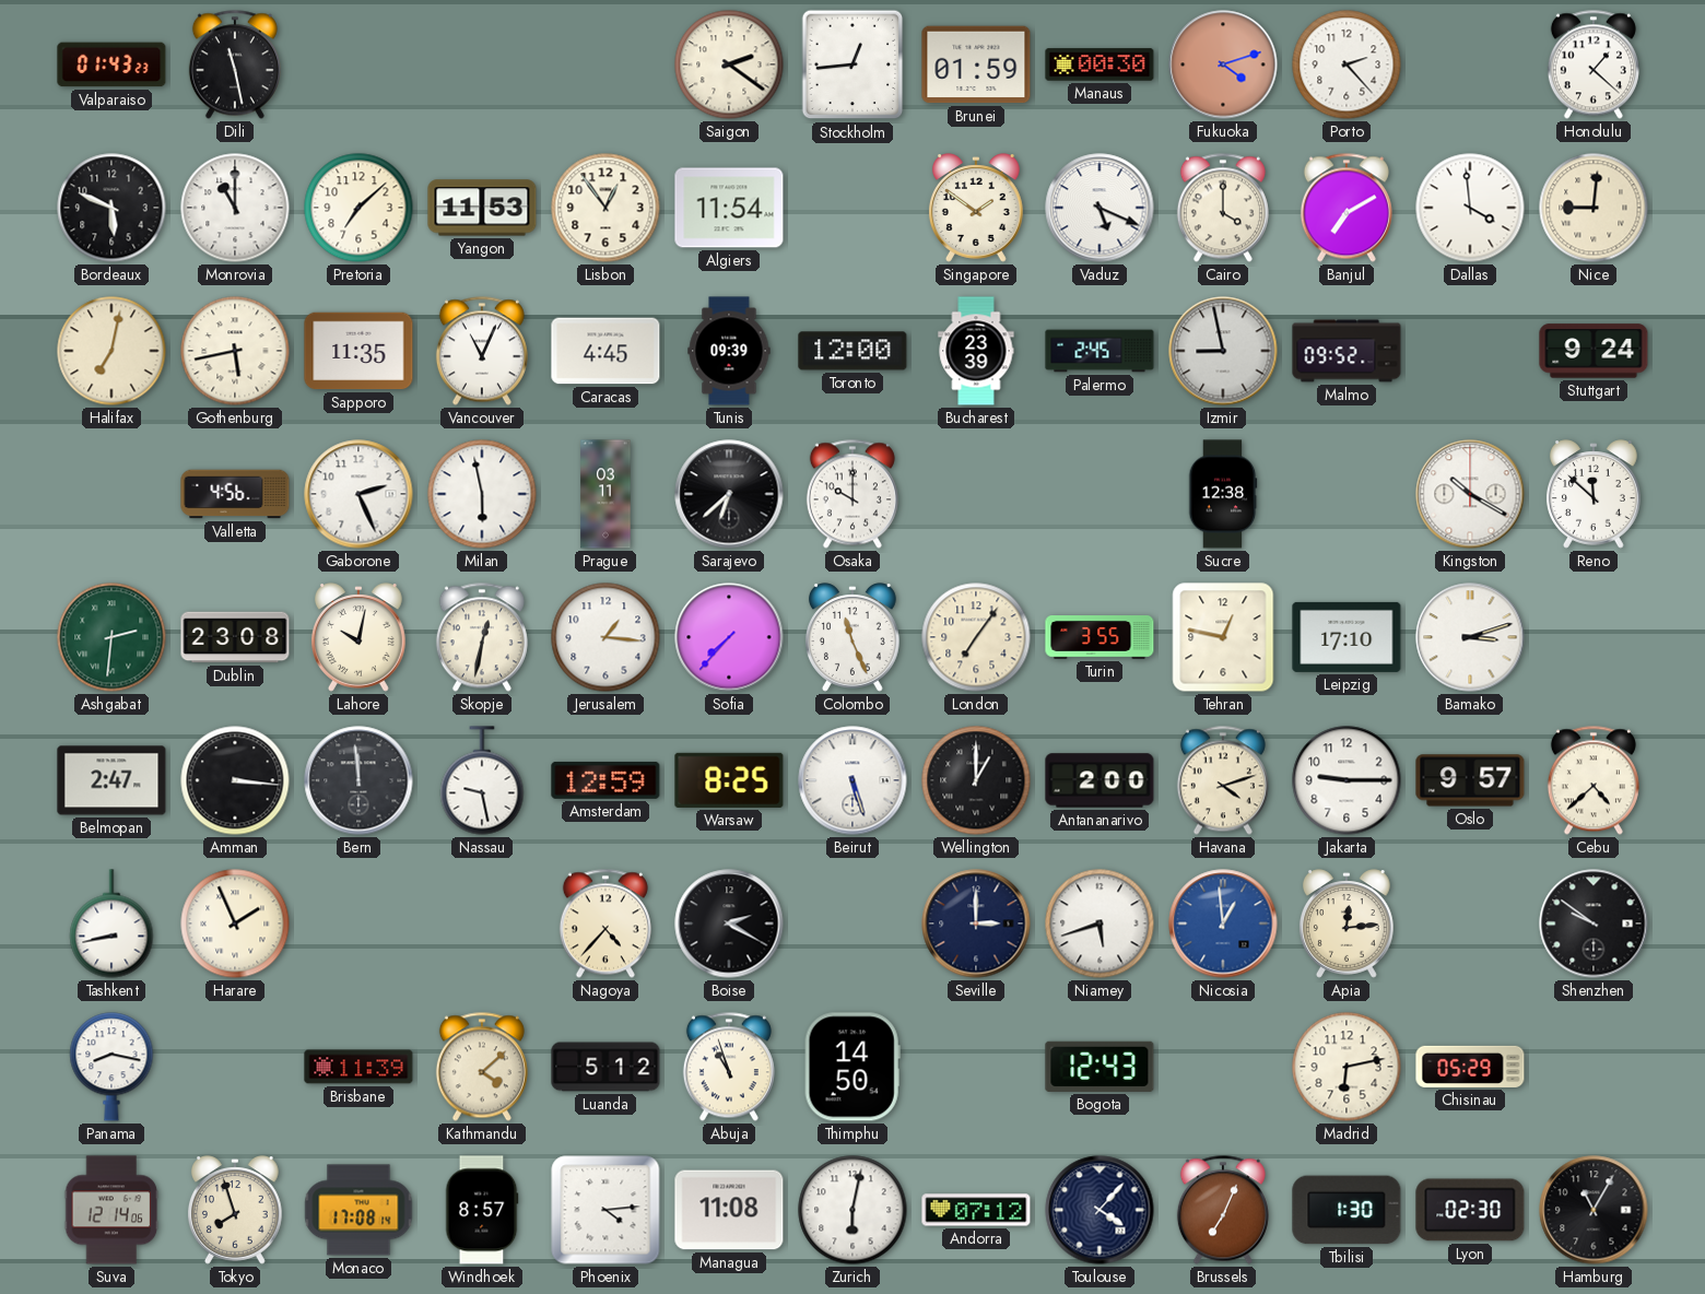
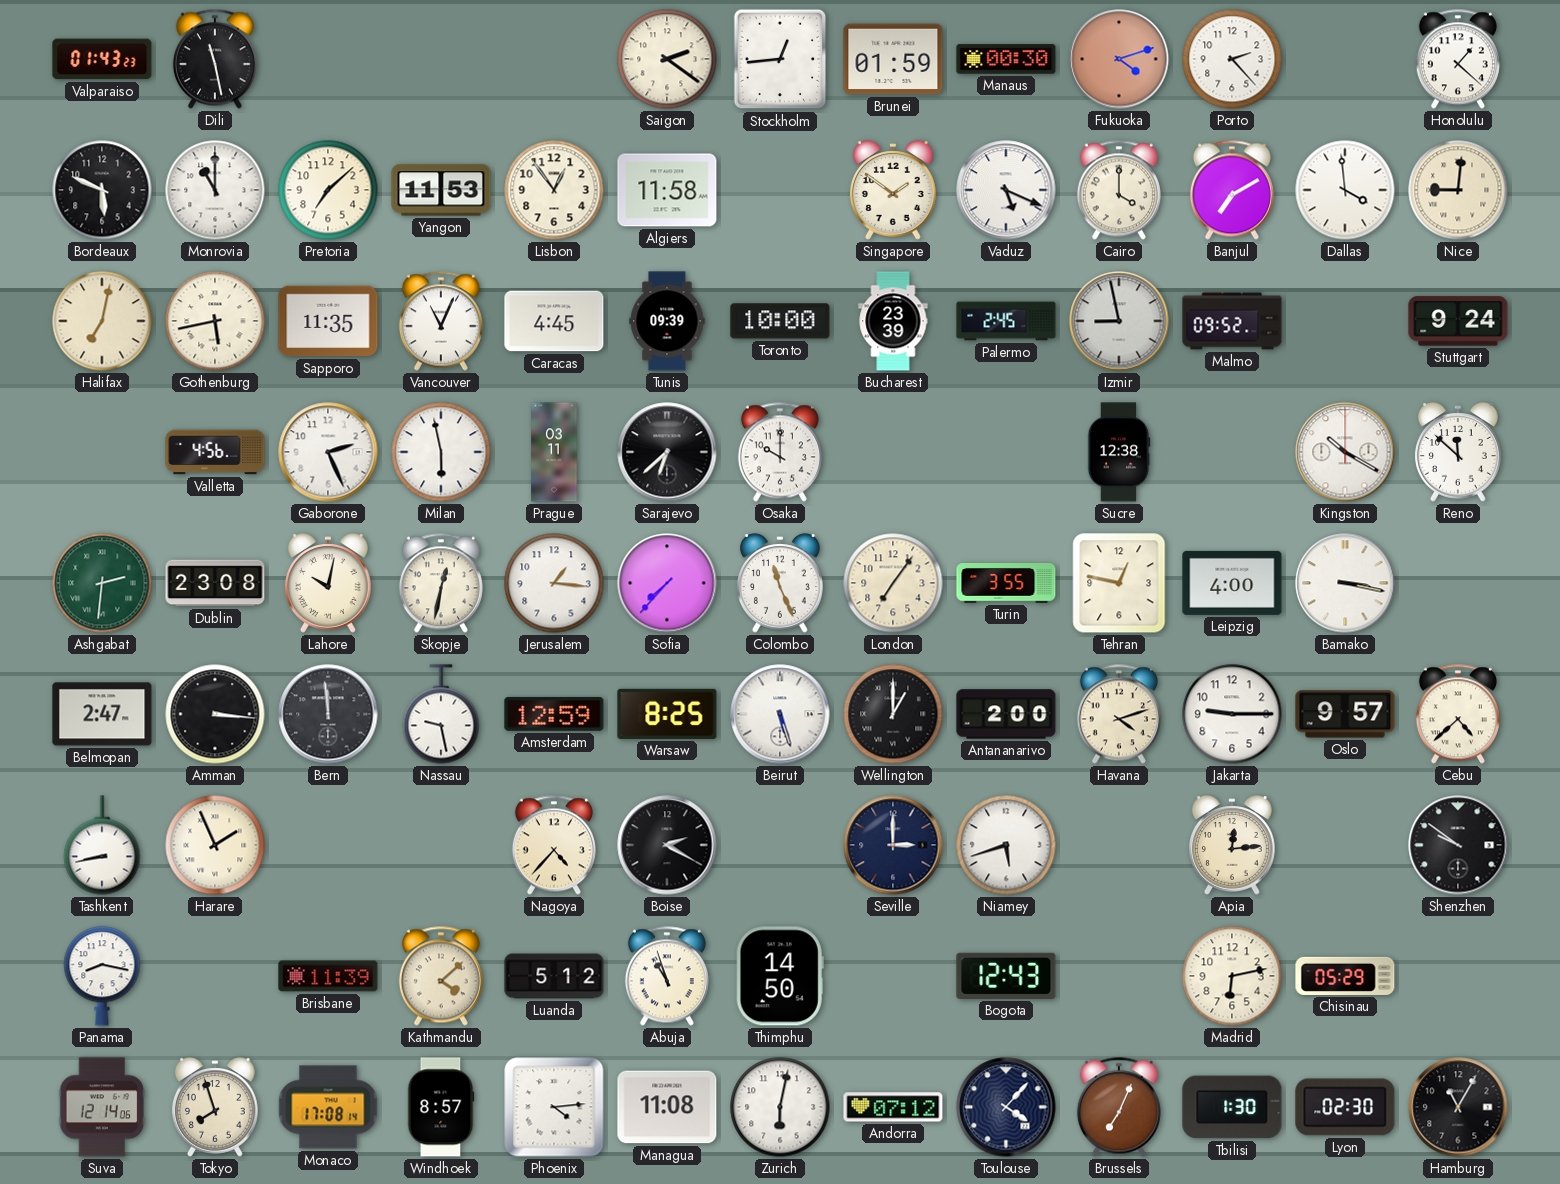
Algiers: 11:54 -> 11:58
Toronto: 12:00 -> 10:00
Leipzig: 17:10 -> 4:00
Bamako: 3:12 -> 3:17
Nicosia: 12:59 -> none
